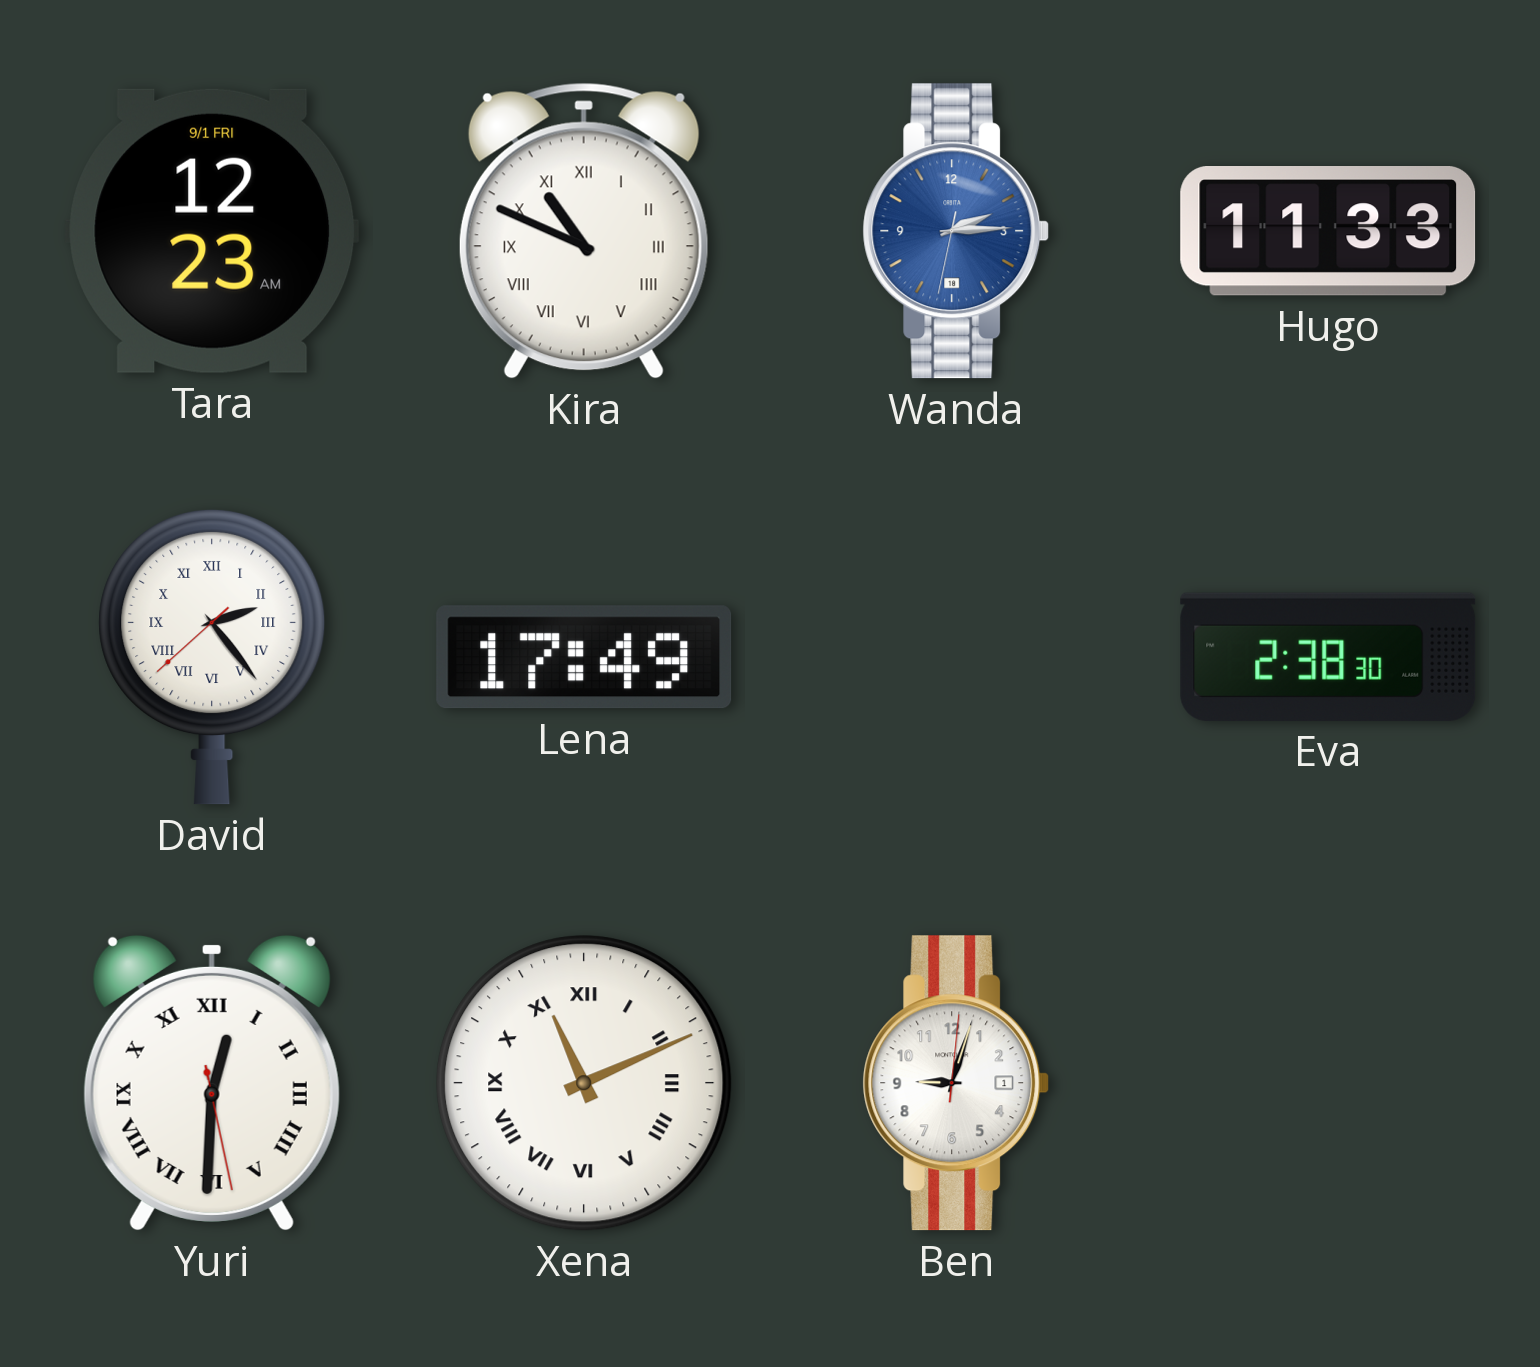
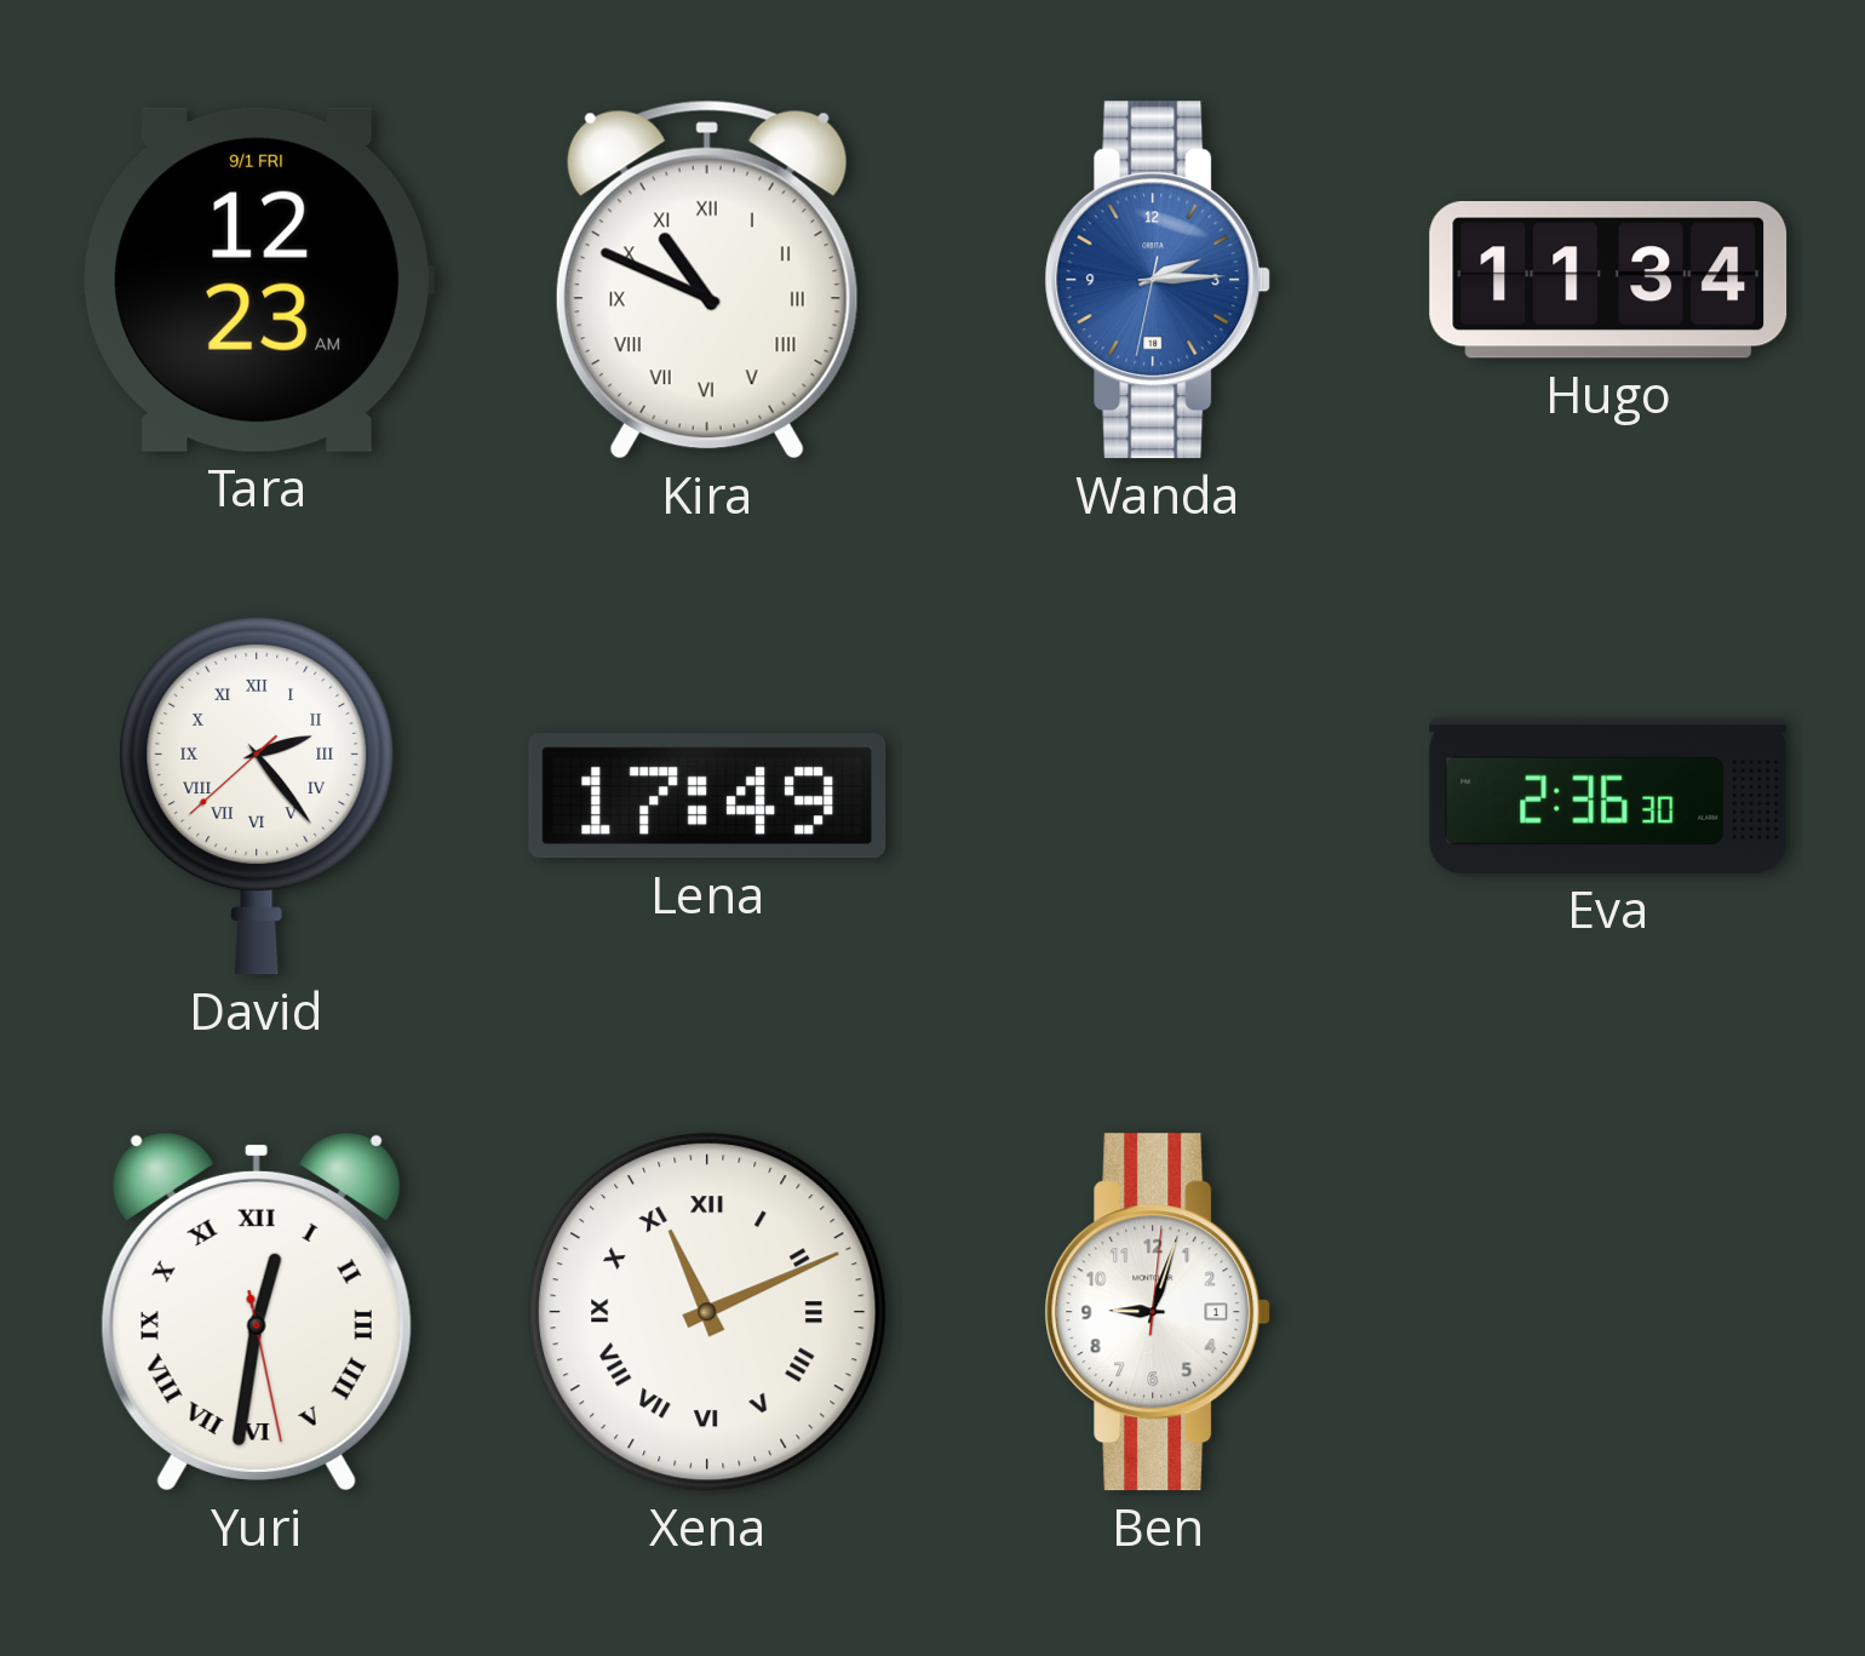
Hugo: 11:33 -> 11:34
Eva: 2:38 -> 2:36
Yuri: 12:30 -> 12:31
